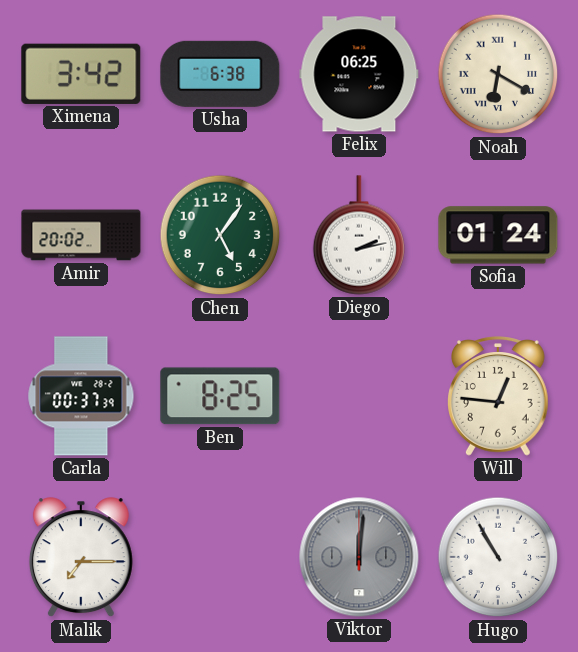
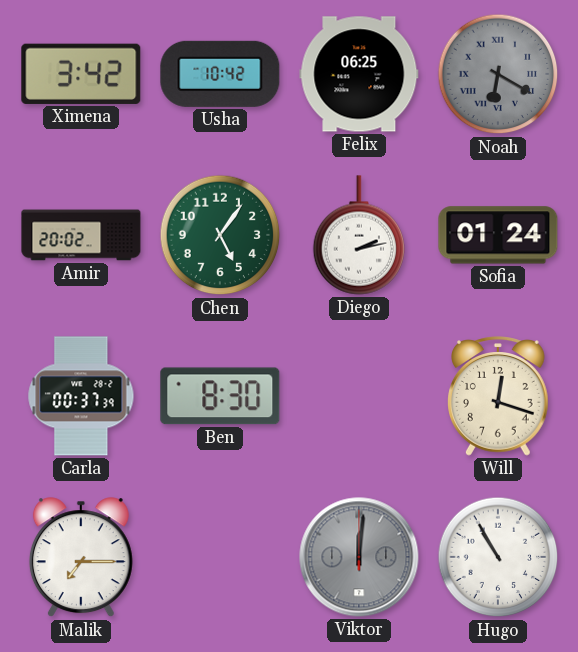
Usha: 6:38 -> 10:42
Noah dial: cream -> grey
Ben: 8:25 -> 8:30
Will: 12:46 -> 12:18
